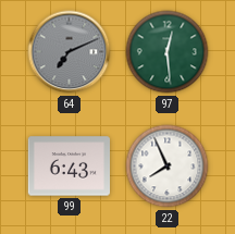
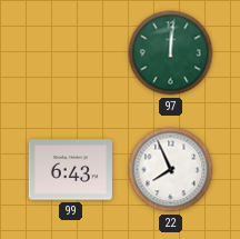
64: 7:11 -> none
97: 12:29 -> 12:01
